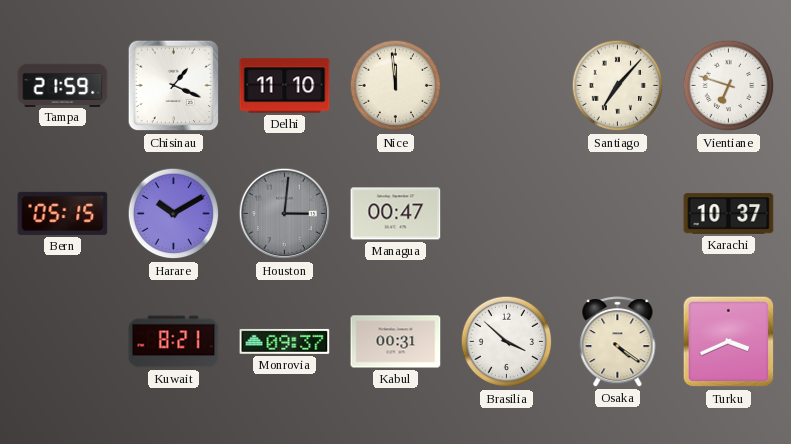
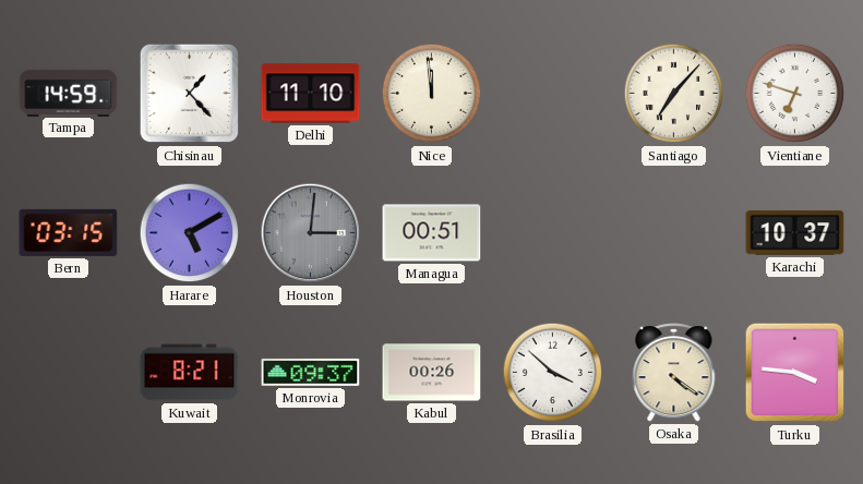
Tampa: 21:59 -> 14:59
Chisinau: 1:19 -> 1:23
Bern: 05:15 -> 03:15
Harare: 10:10 -> 5:10
Managua: 00:47 -> 00:51
Kabul: 00:31 -> 00:26
Turku: 3:41 -> 3:46
